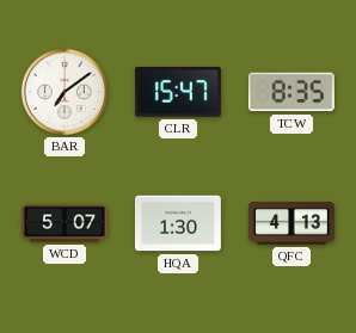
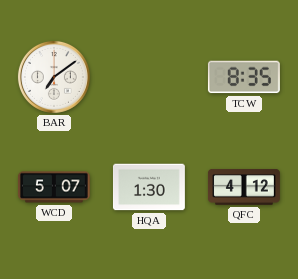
CLR: 15:47 -> none
QFC: 4:13 -> 4:12
